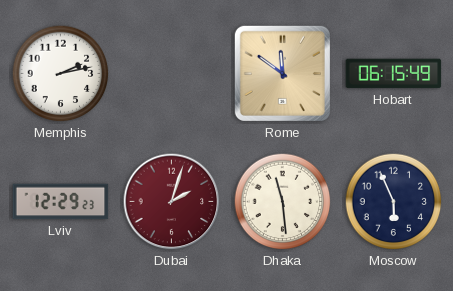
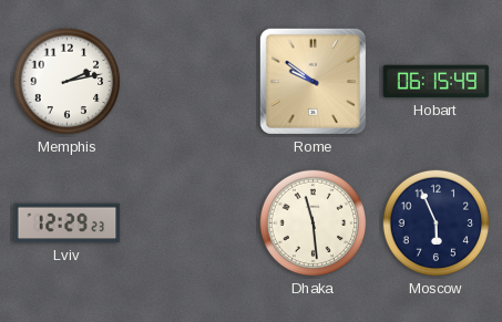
Rome: 11:51 -> 9:51
Dubai: 2:03 -> none
